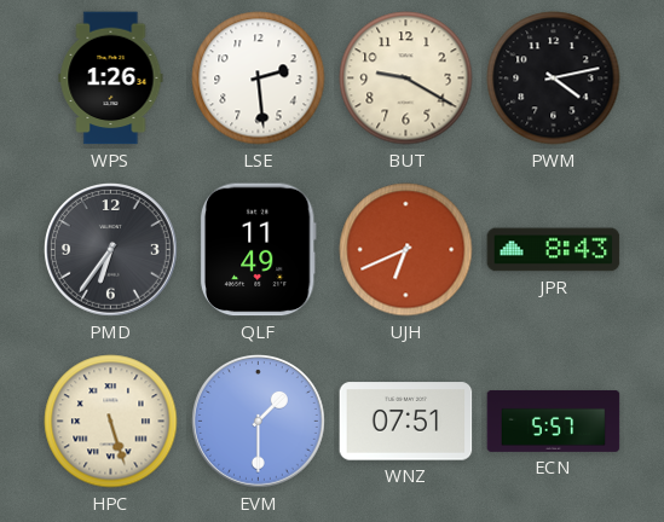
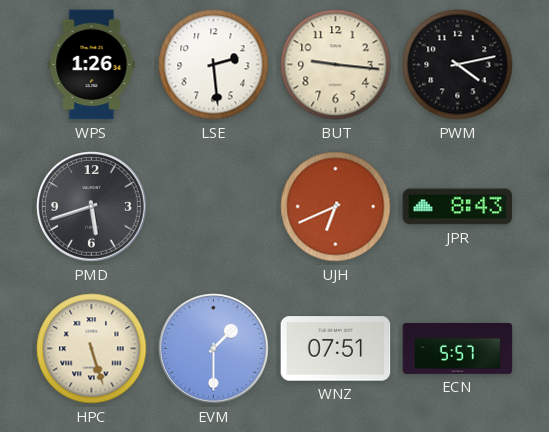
BUT: 9:20 -> 9:16
PMD: 6:36 -> 5:42
QLF: 11:49 -> none
